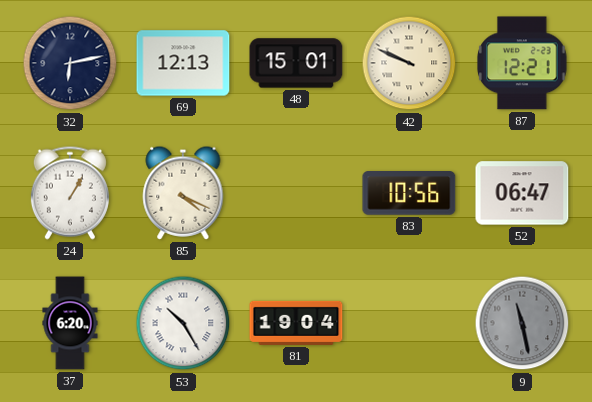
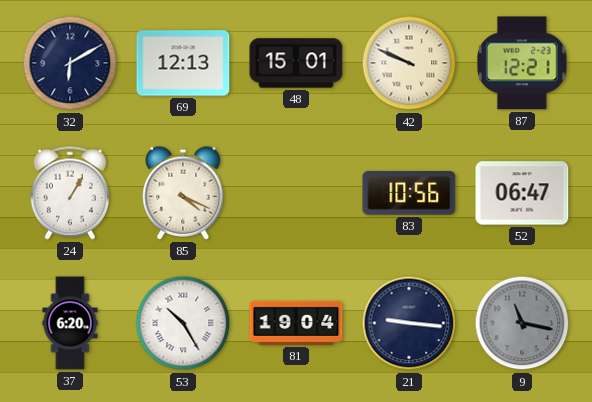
32: 6:13 -> 6:10
21: none -> 9:16
9: 11:28 -> 11:17
